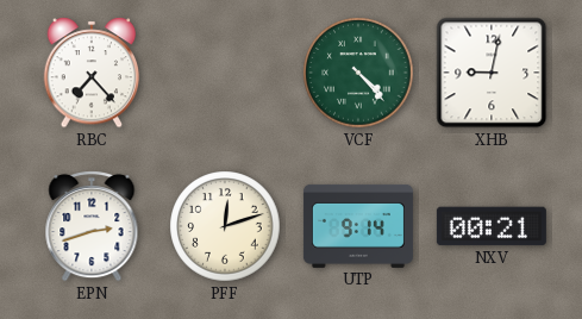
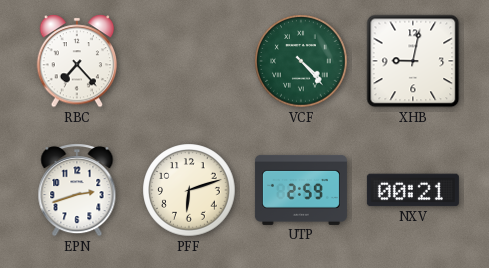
PFF: 12:12 -> 6:12
UTP: 9:14 -> 2:59
